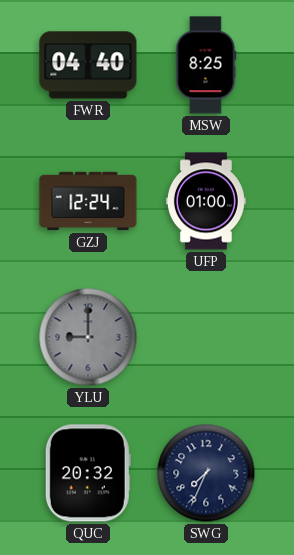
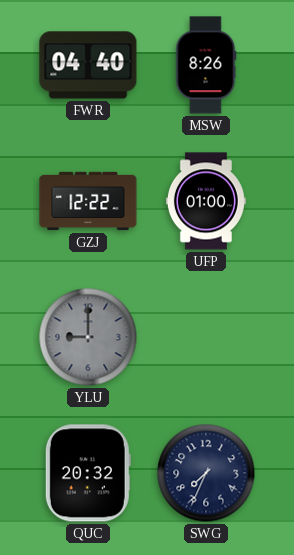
MSW: 8:25 -> 8:26
GZJ: 12:24 -> 12:22
